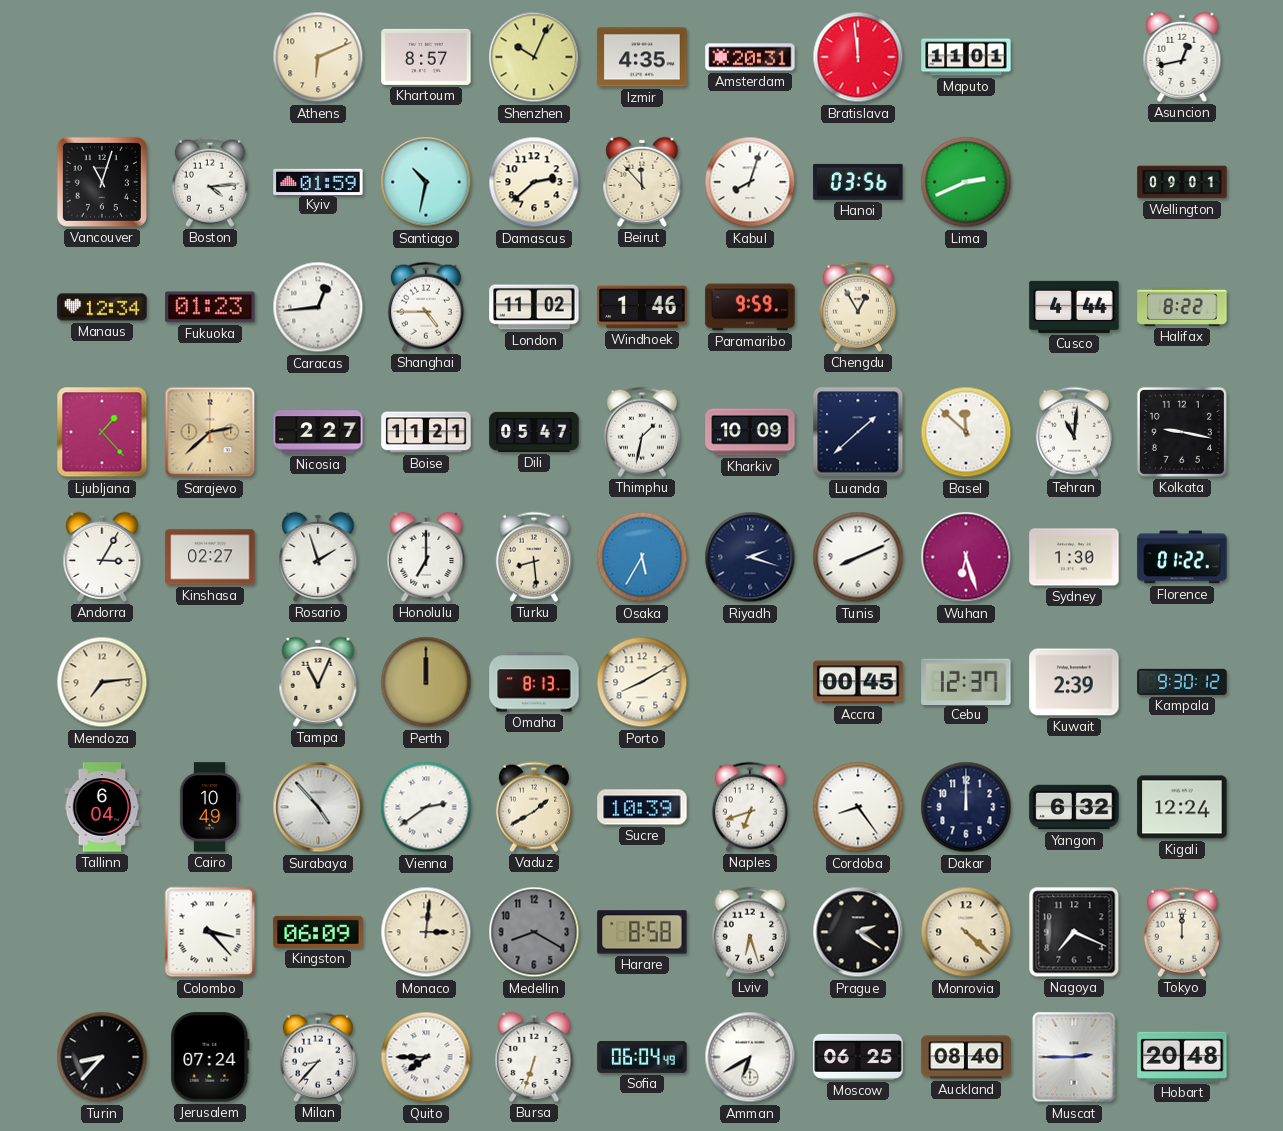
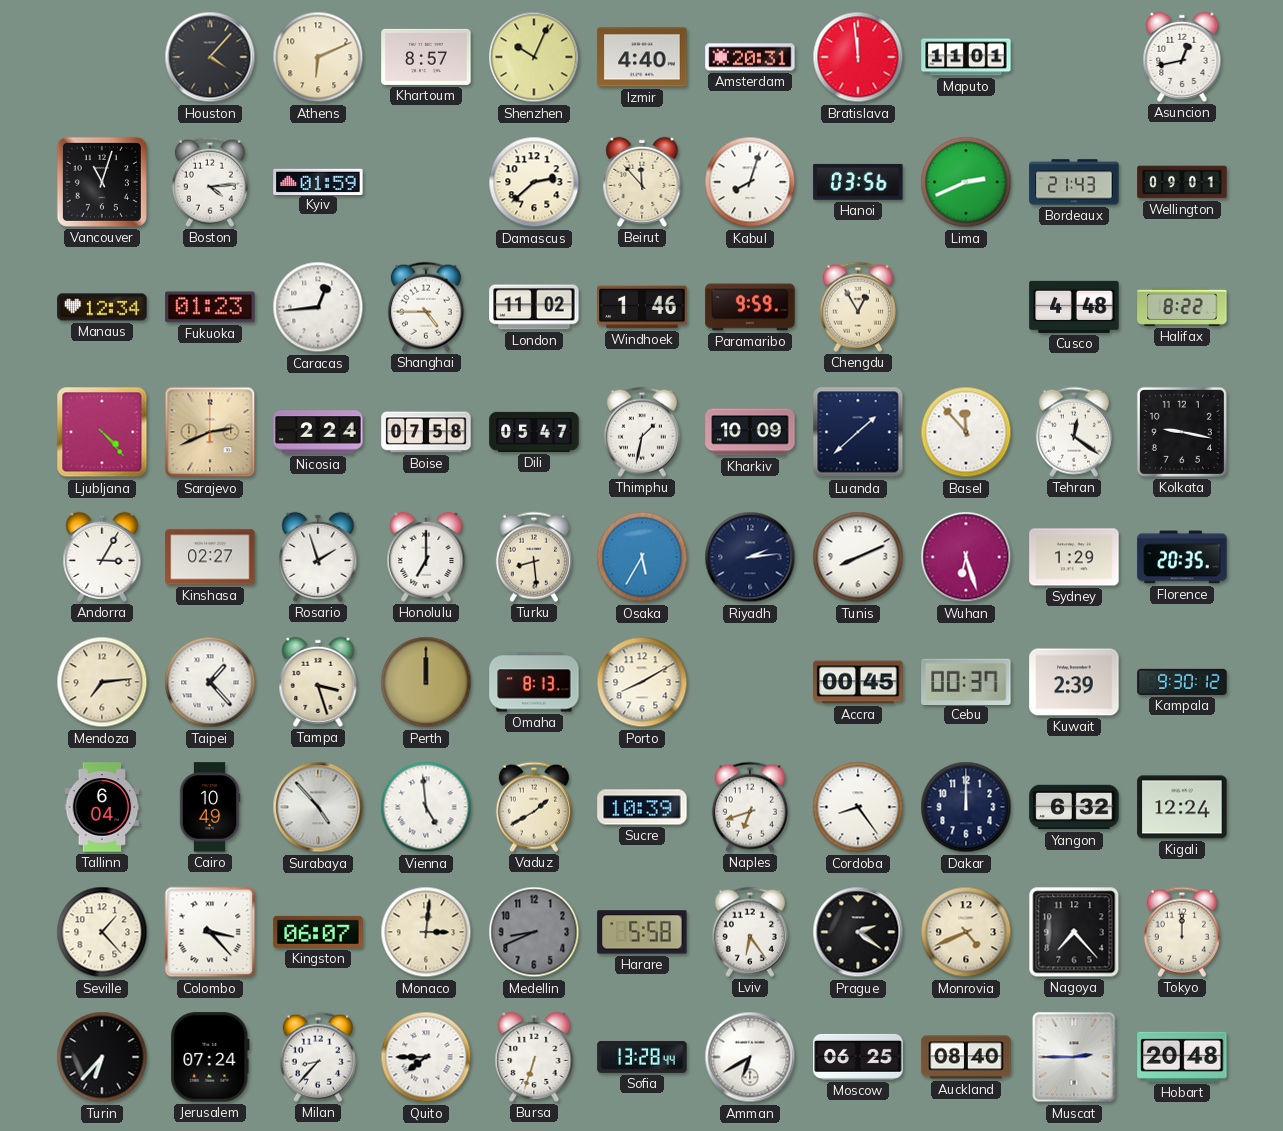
Houston: none -> 4:07
Izmir: 4:35 -> 4:40
Santiago: 10:32 -> none
Bordeaux: none -> 21:43
Cusco: 4:44 -> 4:48
Ljubljana: 1:23 -> 4:23
Sarajevo: 2:38 -> 2:41
Nicosia: 2:27 -> 2:24
Boise: 11:21 -> 07:58
Basel: 11:52 -> 11:53
Tehran: 11:01 -> 12:21
Riyadh: 2:18 -> 2:14
Sydney: 1:30 -> 1:29
Florence: 01:22 -> 20:35
Taipei: none -> 1:23
Tampa: 11:04 -> 3:27
Cebu: 12:37 -> 00:37
Vienna: 2:39 -> 4:59
Seville: none -> 1:23
Kingston: 06:09 -> 06:07
Medellin: 8:20 -> 8:41
Harare: 8:58 -> 5:58
Lviv: 6:27 -> 6:24
Monrovia: 4:22 -> 4:41
Nagoya: 7:19 -> 7:23
Turin: 8:37 -> 6:37
Sofia: 06:04 -> 13:28
